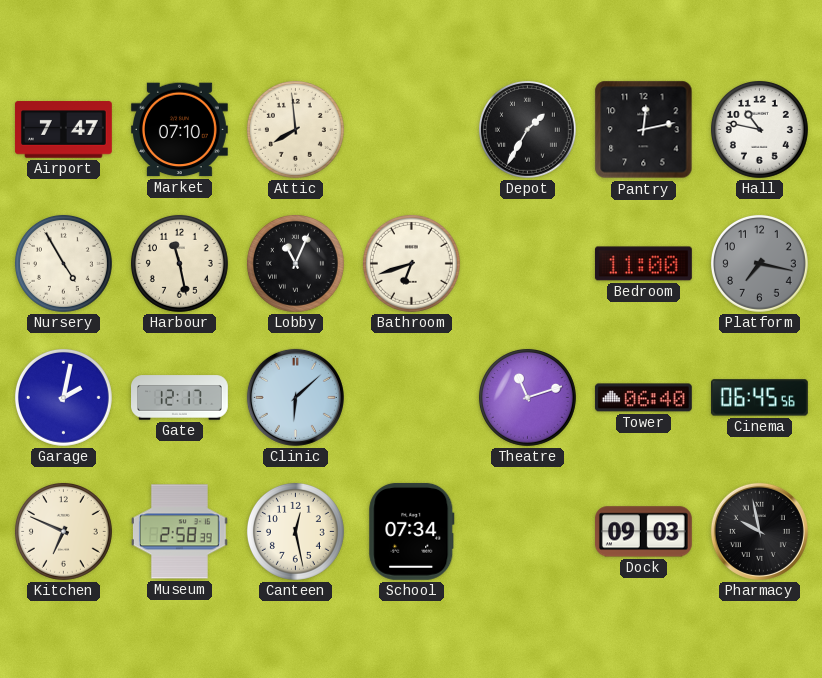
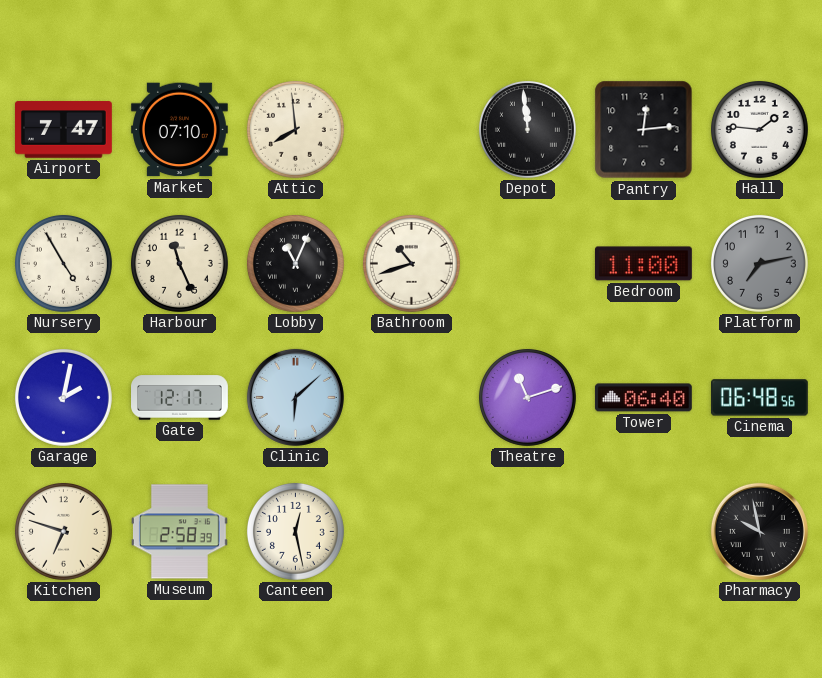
Depot: 1:35 -> 11:59
Pantry: 12:13 -> 12:14
Hall: 10:47 -> 1:46
Harbour: 11:28 -> 11:26
Bathroom: 6:42 -> 10:42
Platform: 7:17 -> 7:13
Cinema: 06:45 -> 06:48
Kitchen: 6:49 -> 6:48
School: 07:34 -> none
Dock: 09:03 -> none
